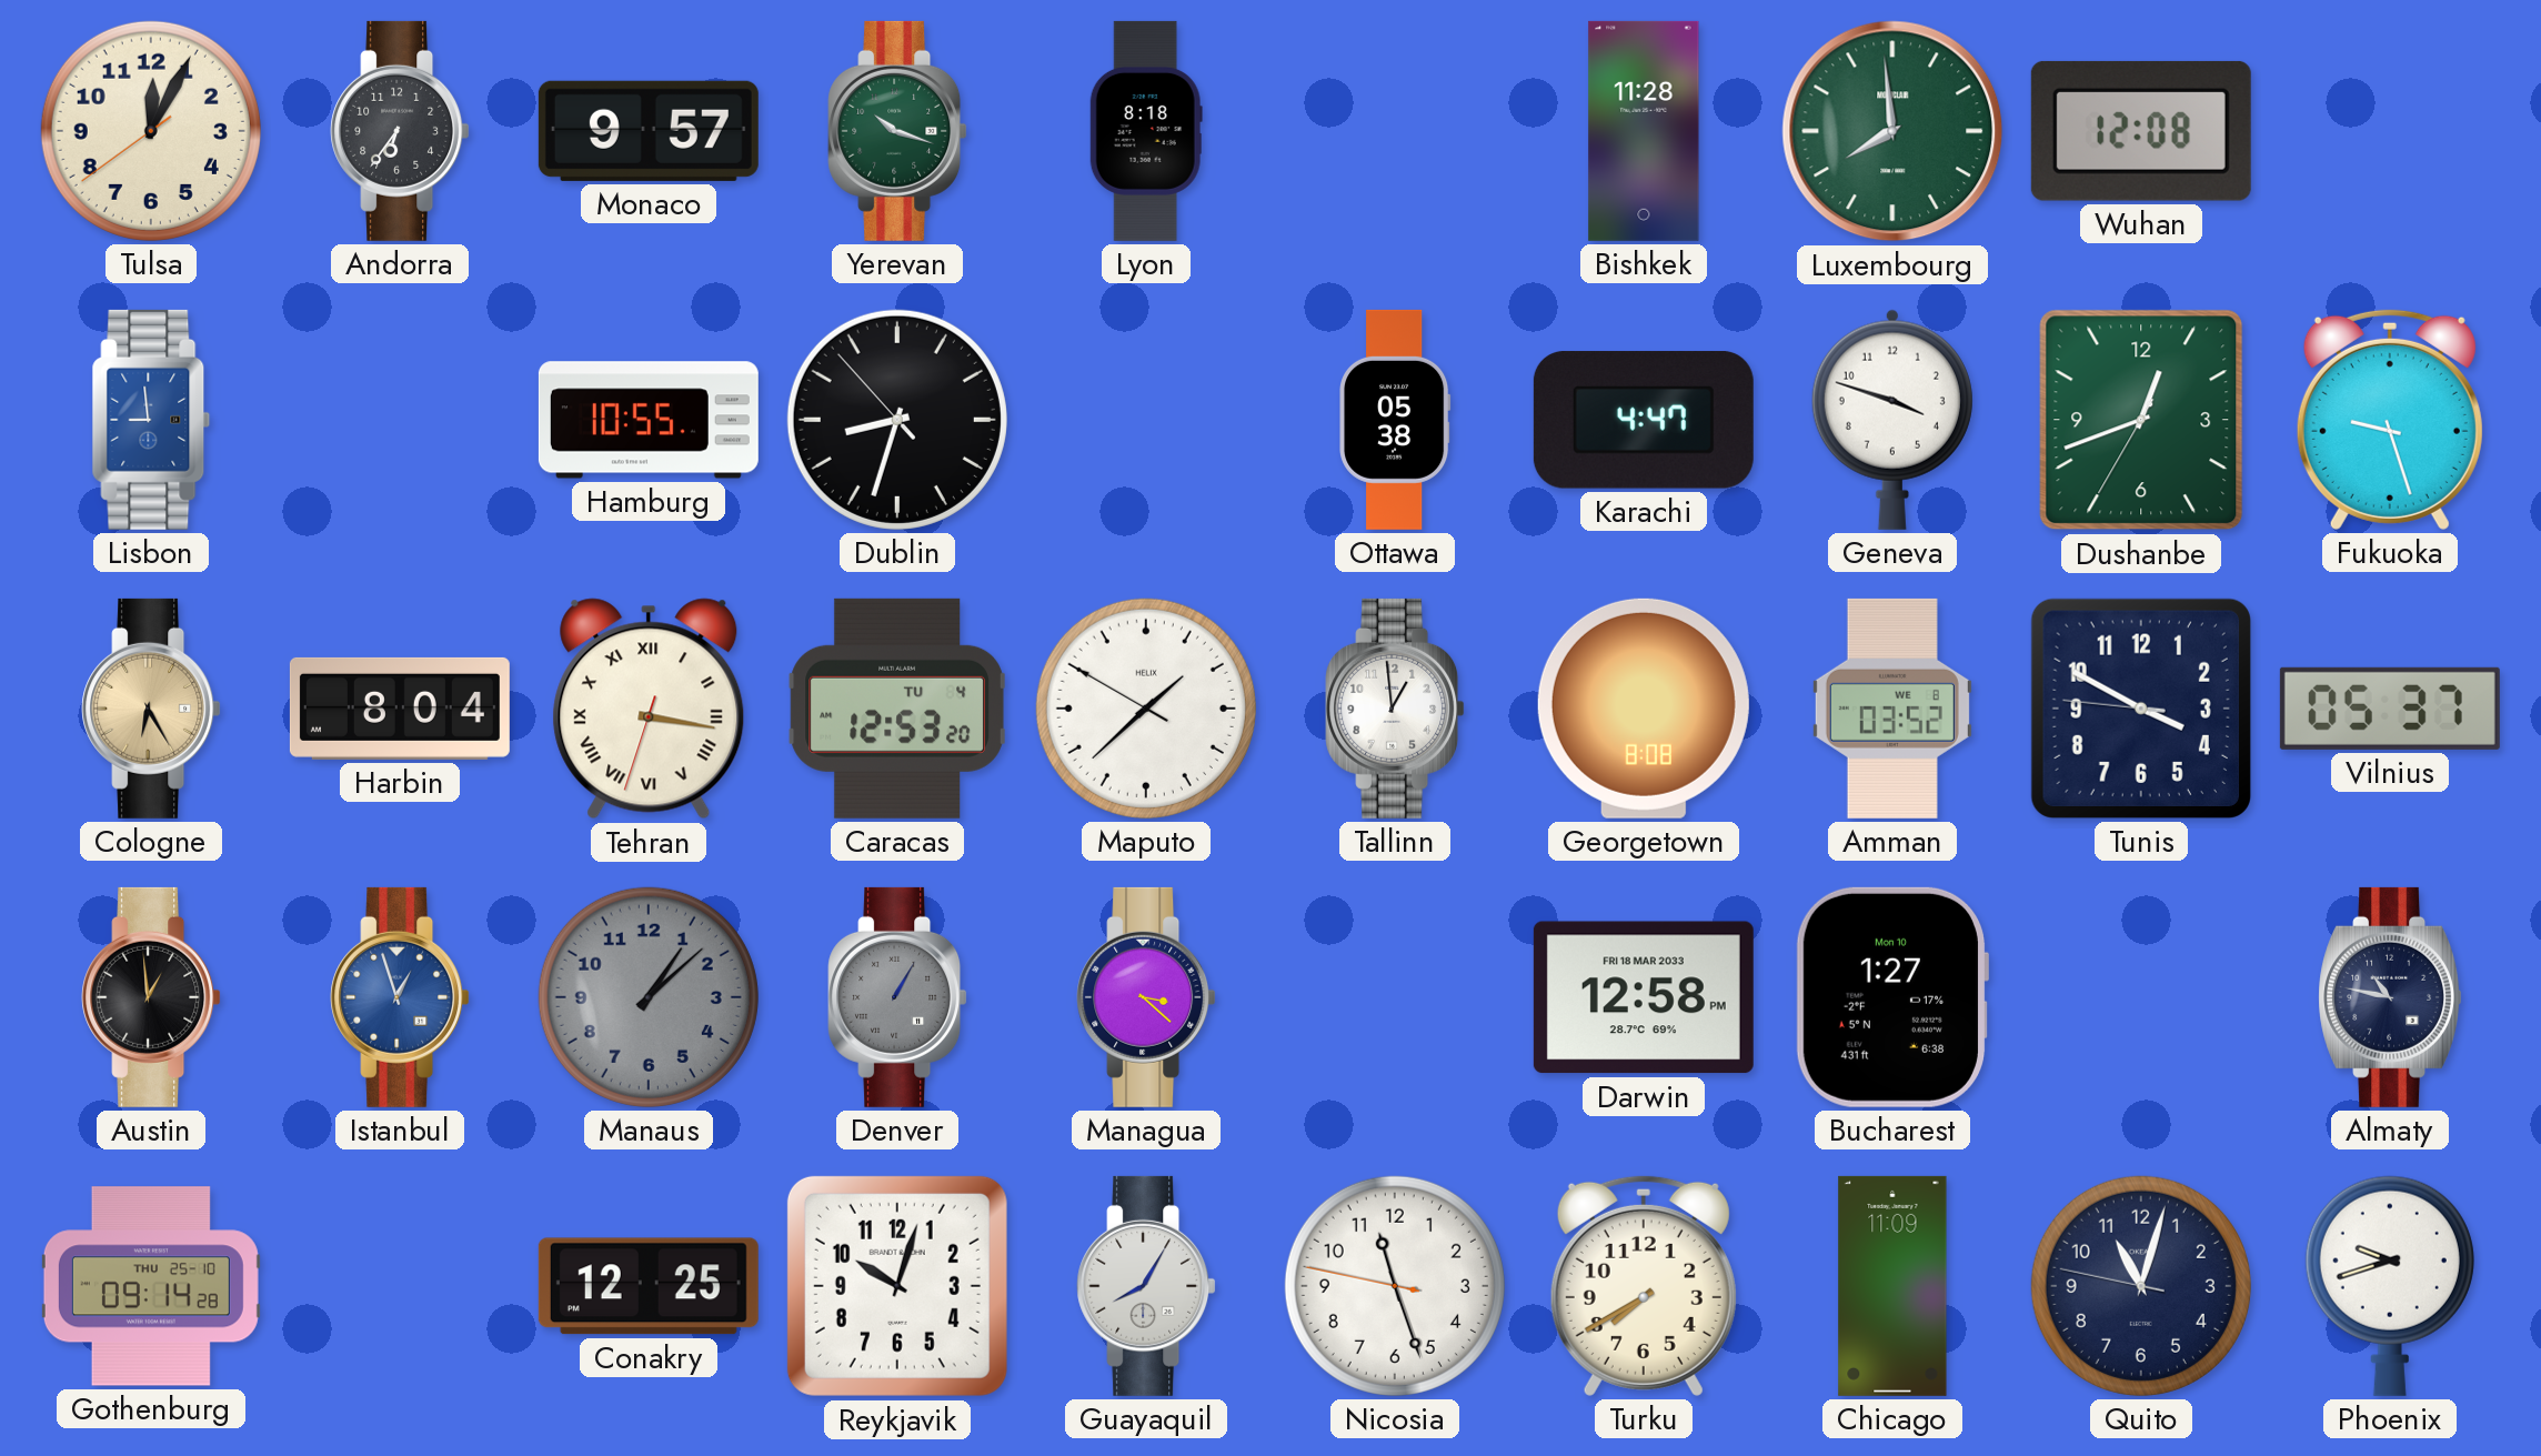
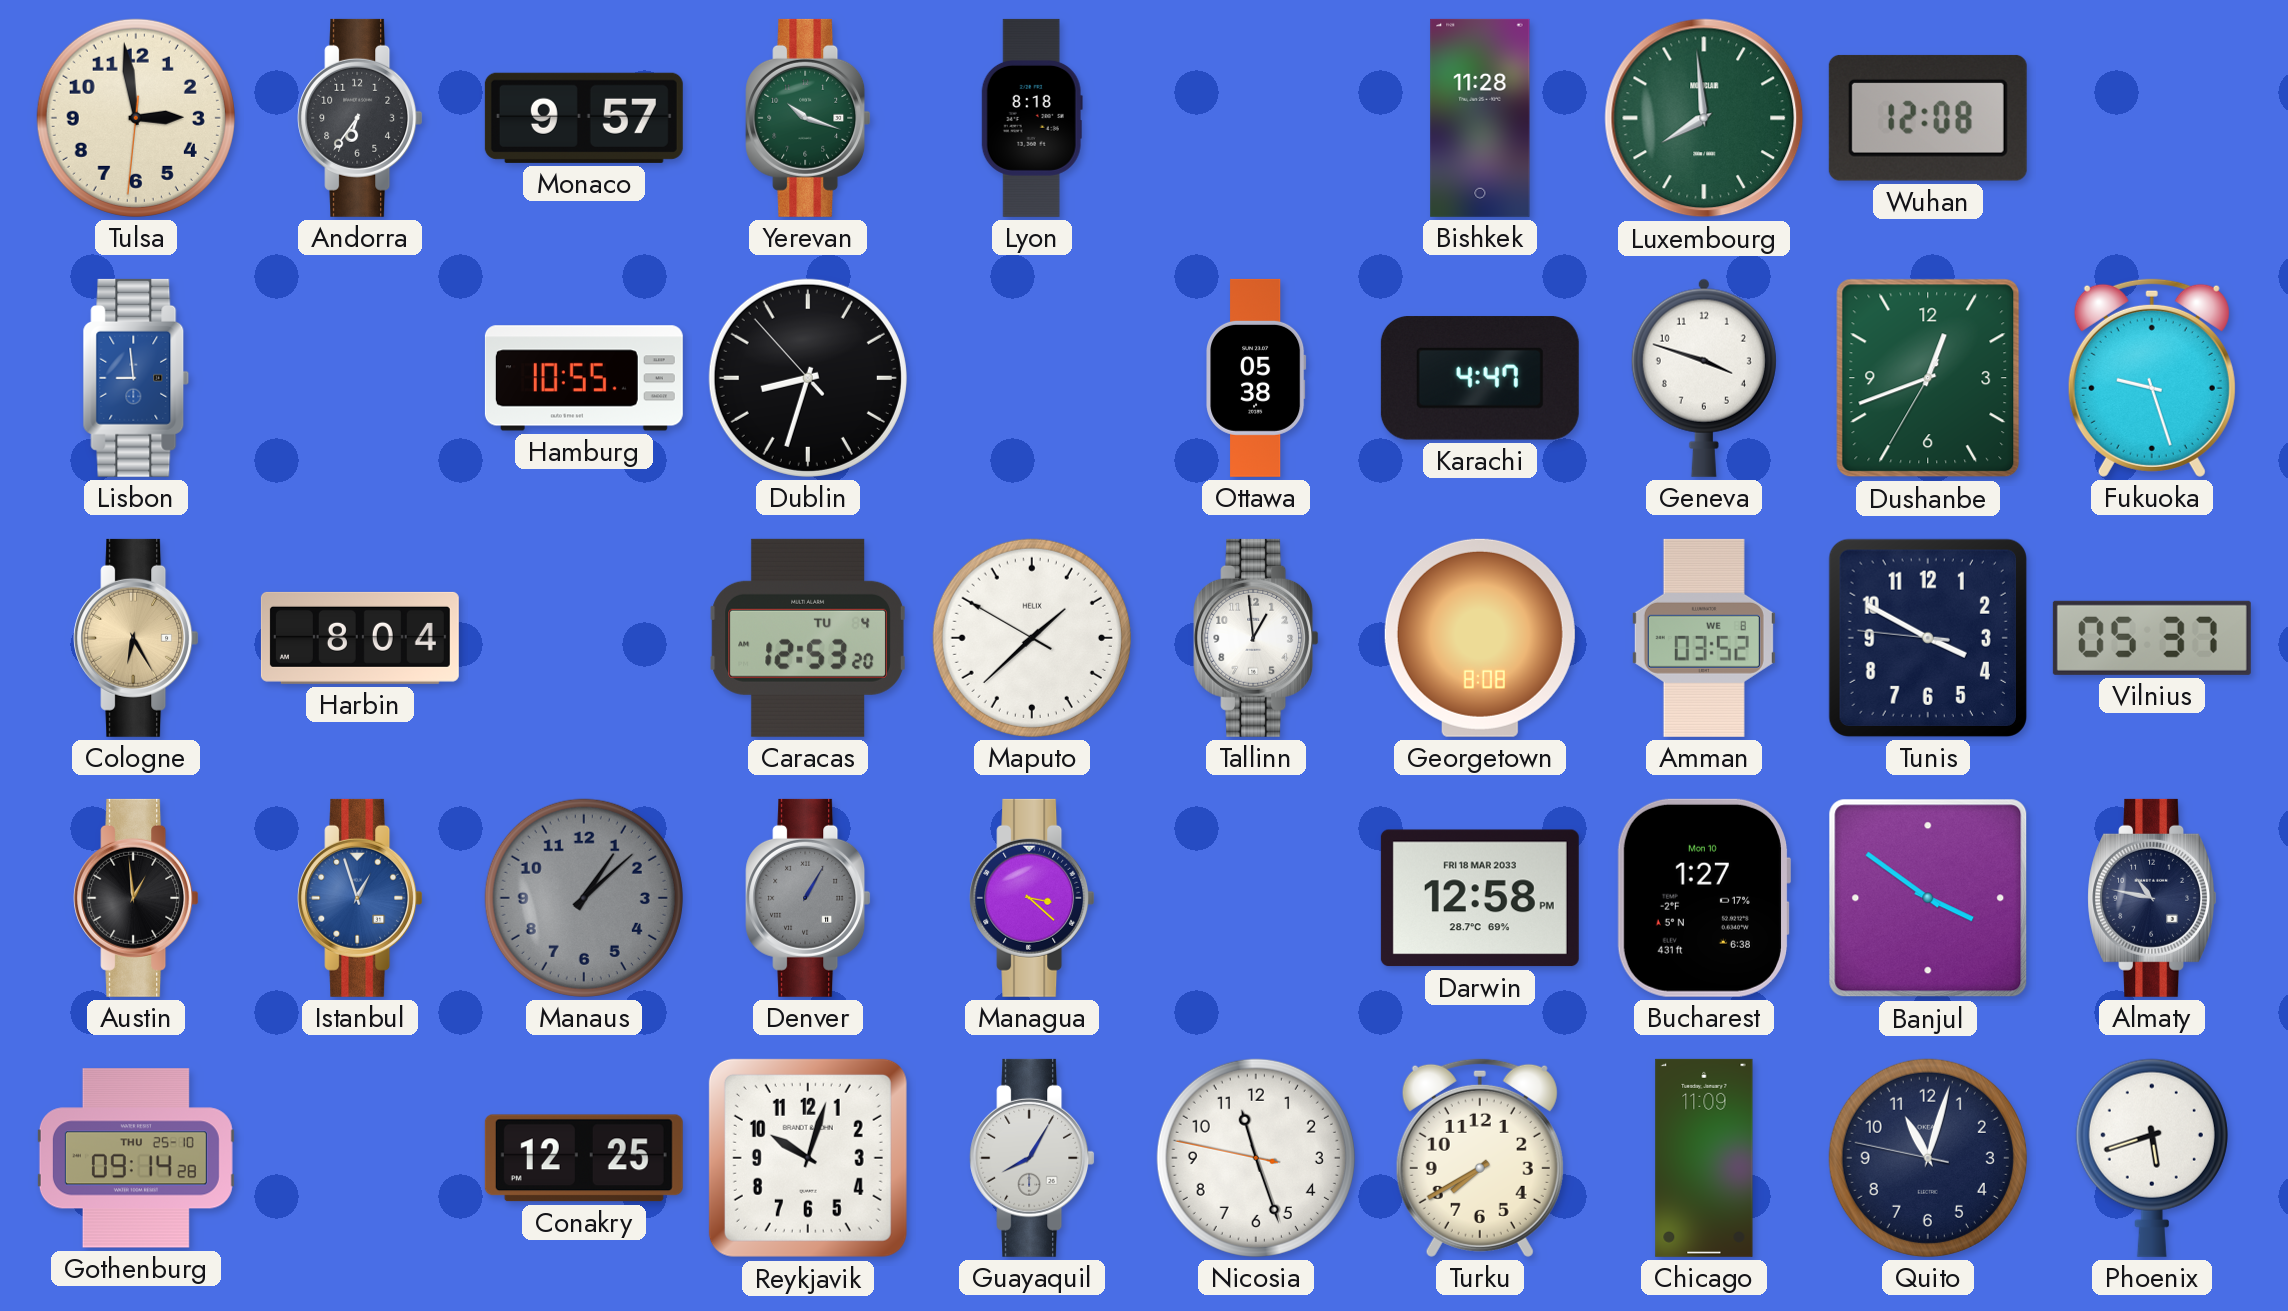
Tulsa: 12:04 -> 2:58
Tehran: 3:16 -> none
Banjul: none -> 3:51
Phoenix: 9:42 -> 5:42
